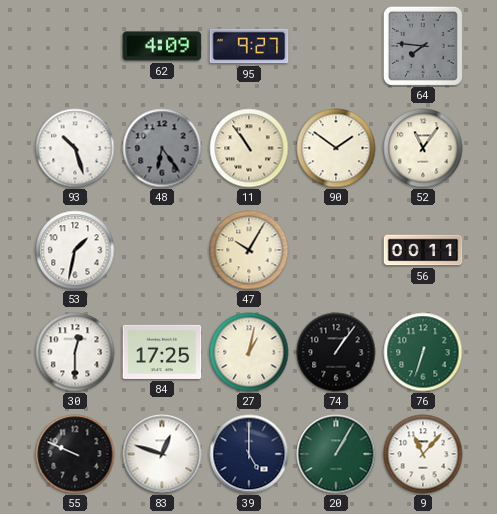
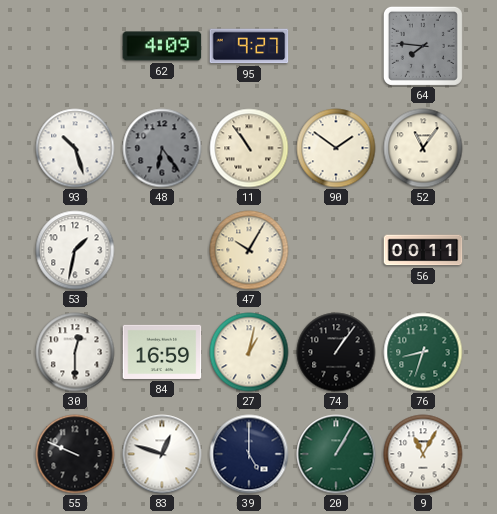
84: 17:25 -> 16:59
76: 6:33 -> 8:33
9: 11:07 -> 11:05
